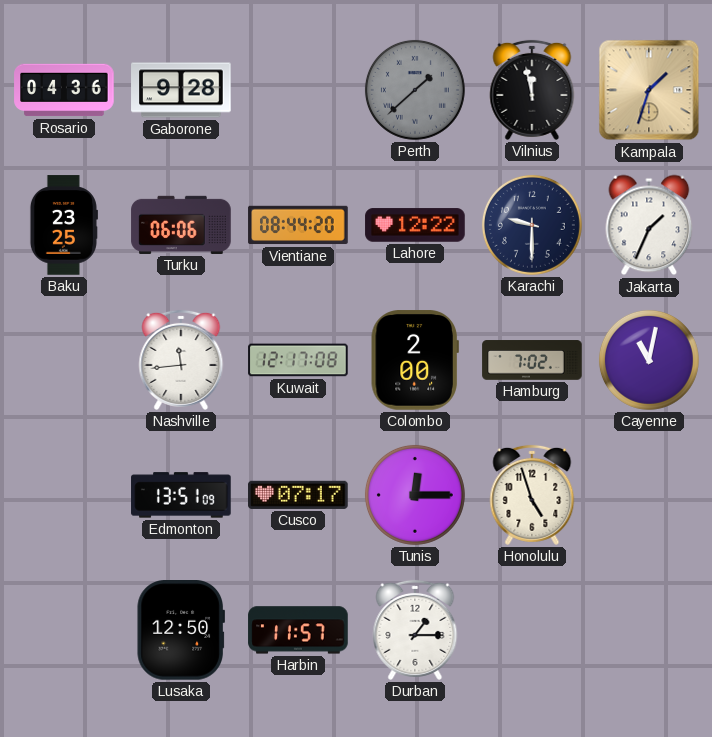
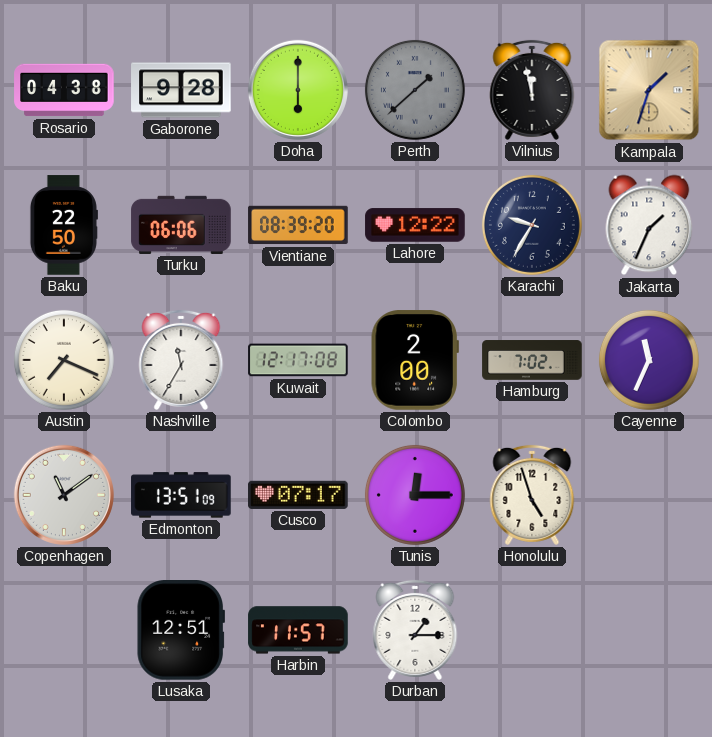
Rosario: 04:36 -> 04:38
Doha: none -> 6:00
Baku: 23:25 -> 22:50
Vientiane: 08:44 -> 08:39
Karachi: 9:30 -> 9:35
Austin: none -> 7:19
Nashville: 11:44 -> 11:35
Cayenne: 11:02 -> 11:34
Copenhagen: none -> 11:09
Lusaka: 12:50 -> 12:51
